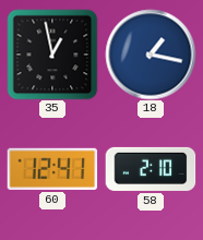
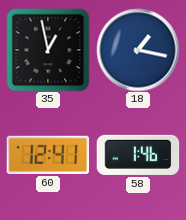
58: 2:10 -> 1:46
